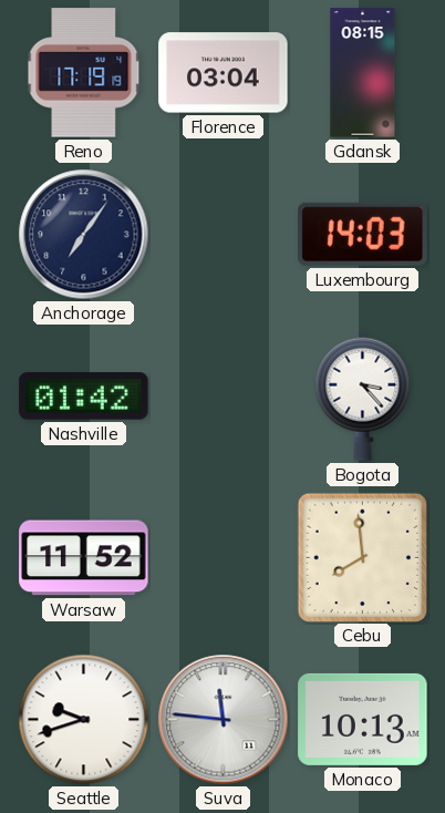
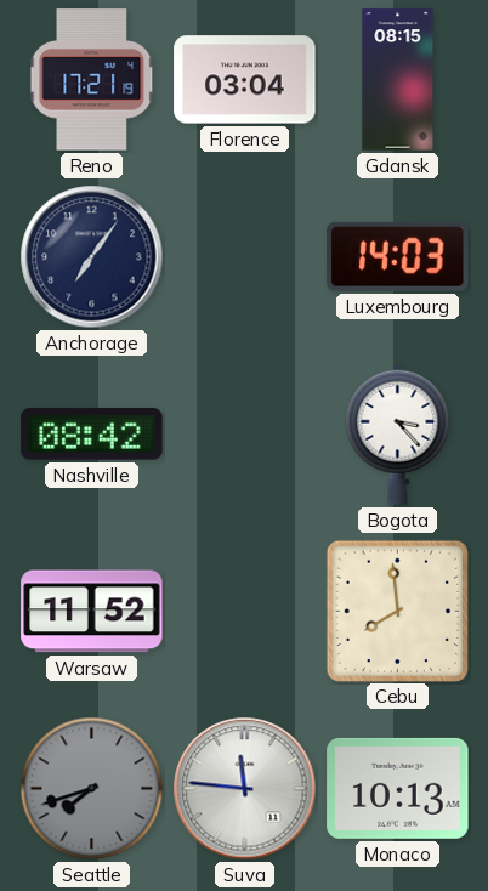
Reno: 17:19 -> 17:21
Nashville: 01:42 -> 08:42
Seattle: 9:42 -> 7:42
Seattle dial: white -> grey
